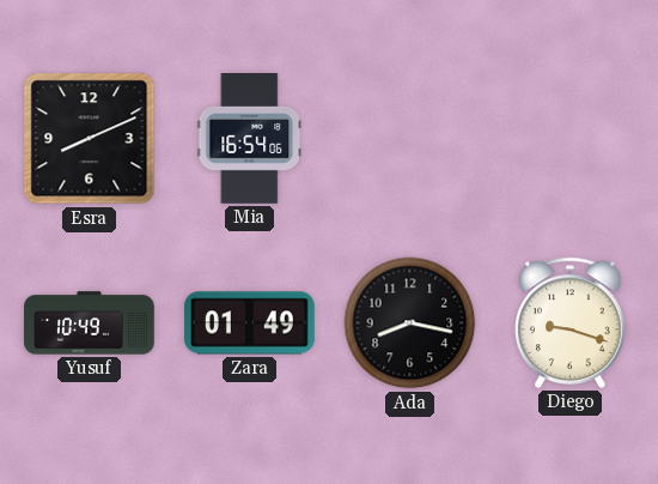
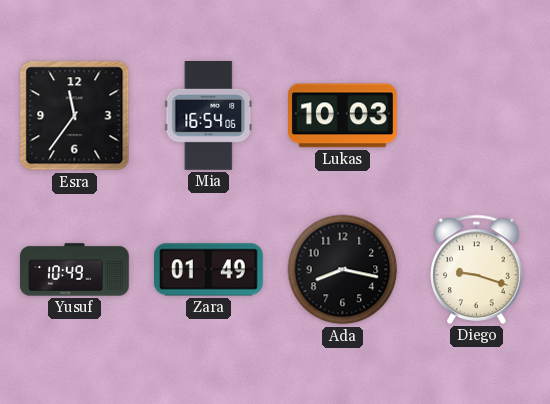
Esra: 8:11 -> 11:36
Lukas: none -> 10:03
